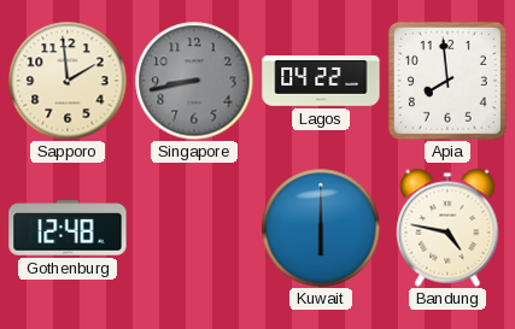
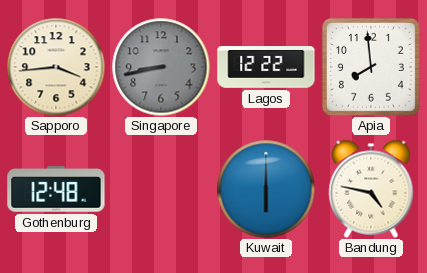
Sapporo: 1:59 -> 3:44
Lagos: 04:22 -> 12:22
